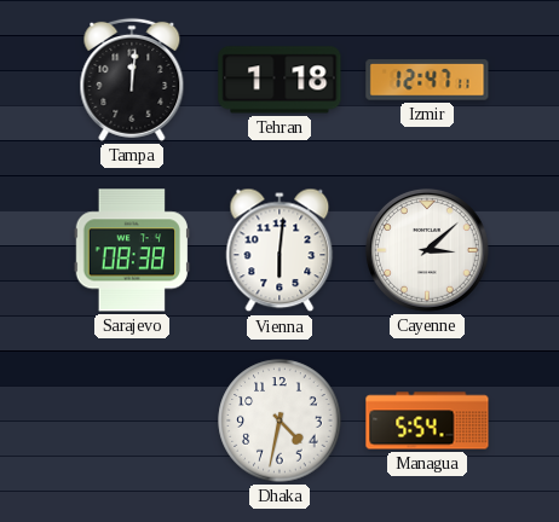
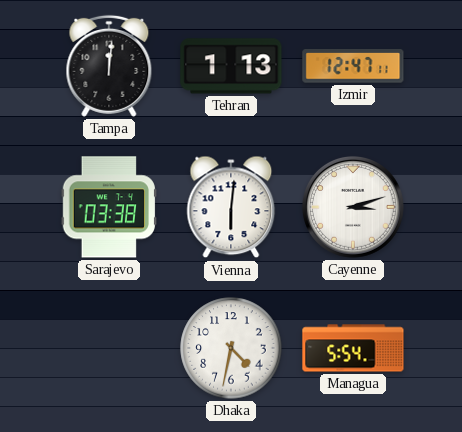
Tehran: 1:18 -> 1:13
Sarajevo: 08:38 -> 03:38
Cayenne: 3:08 -> 3:12
